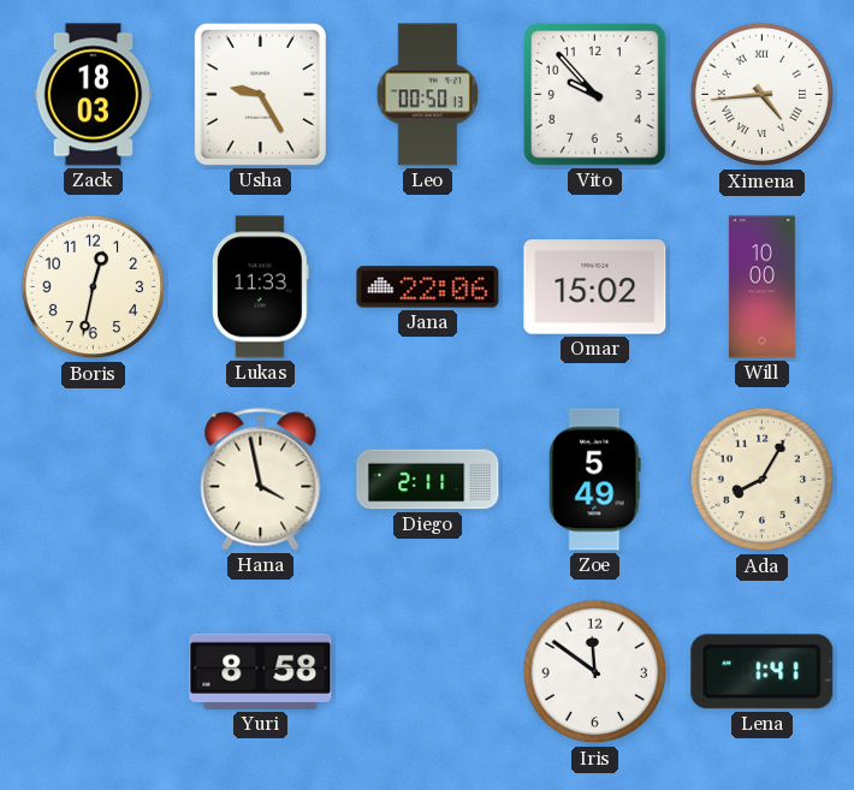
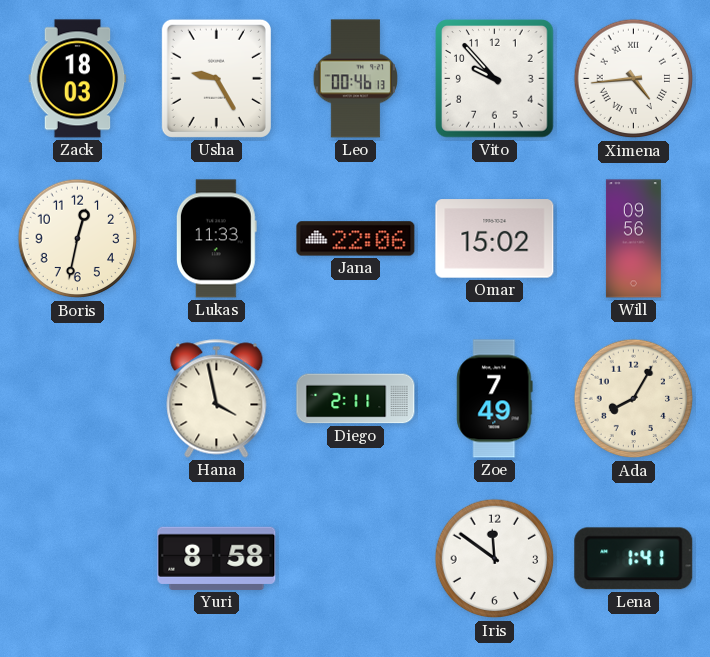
Leo: 00:50 -> 00:46
Will: 10:00 -> 09:56
Zoe: 5:49 -> 7:49
